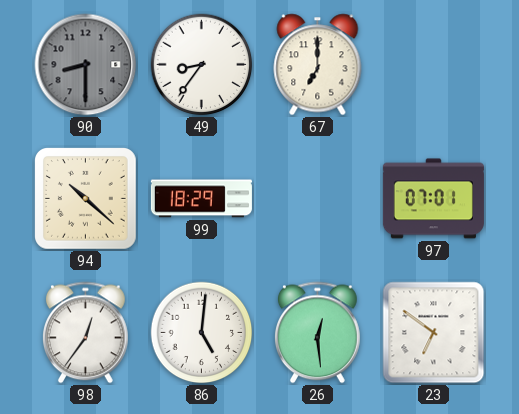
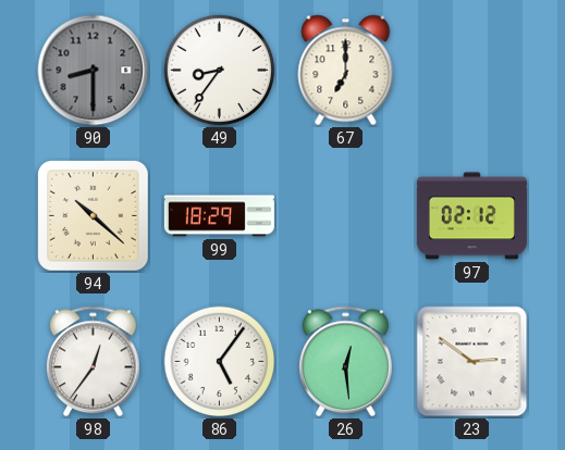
97: 07:01 -> 02:12
86: 5:01 -> 5:06
23: 6:51 -> 2:51
